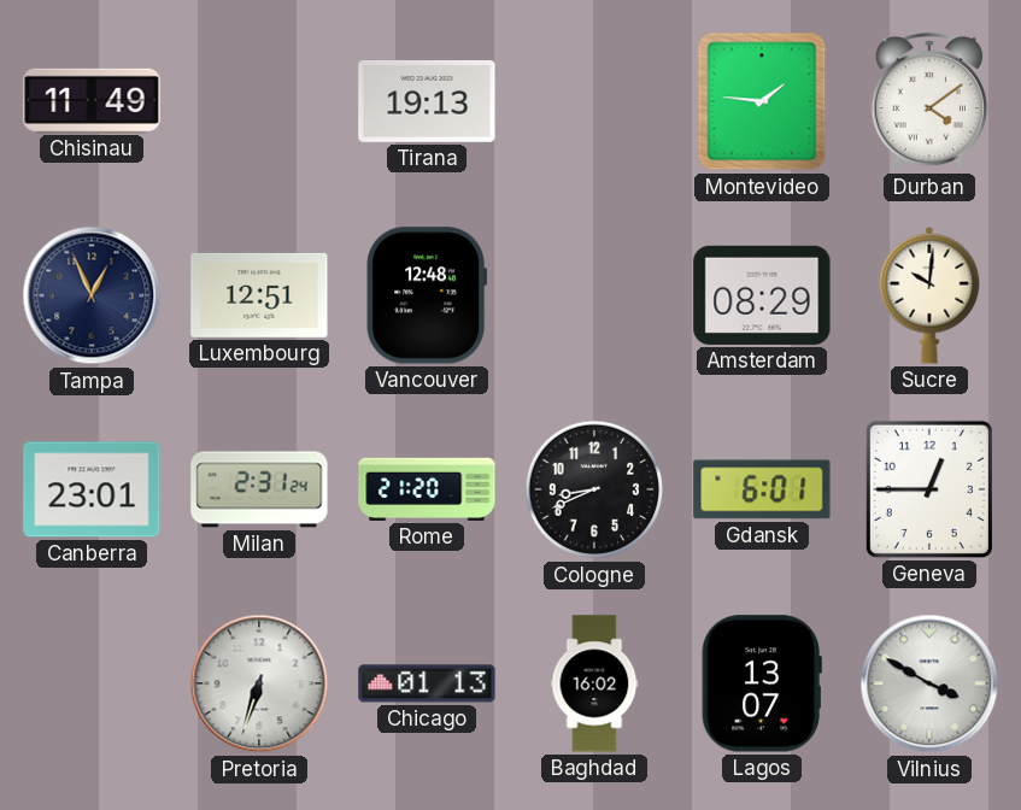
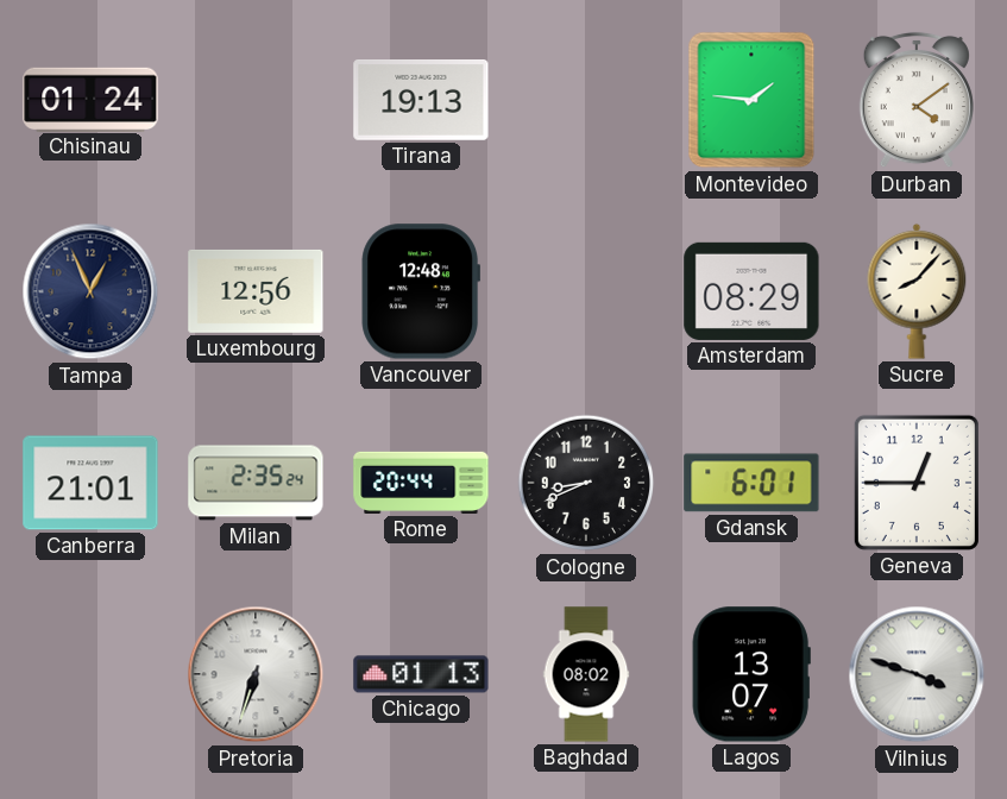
Chisinau: 11:49 -> 01:24
Luxembourg: 12:51 -> 12:56
Sucre: 10:01 -> 8:07
Canberra: 23:01 -> 21:01
Milan: 2:31 -> 2:35
Rome: 21:20 -> 20:44
Baghdad: 16:02 -> 08:02
Vilnius: 3:50 -> 3:48
